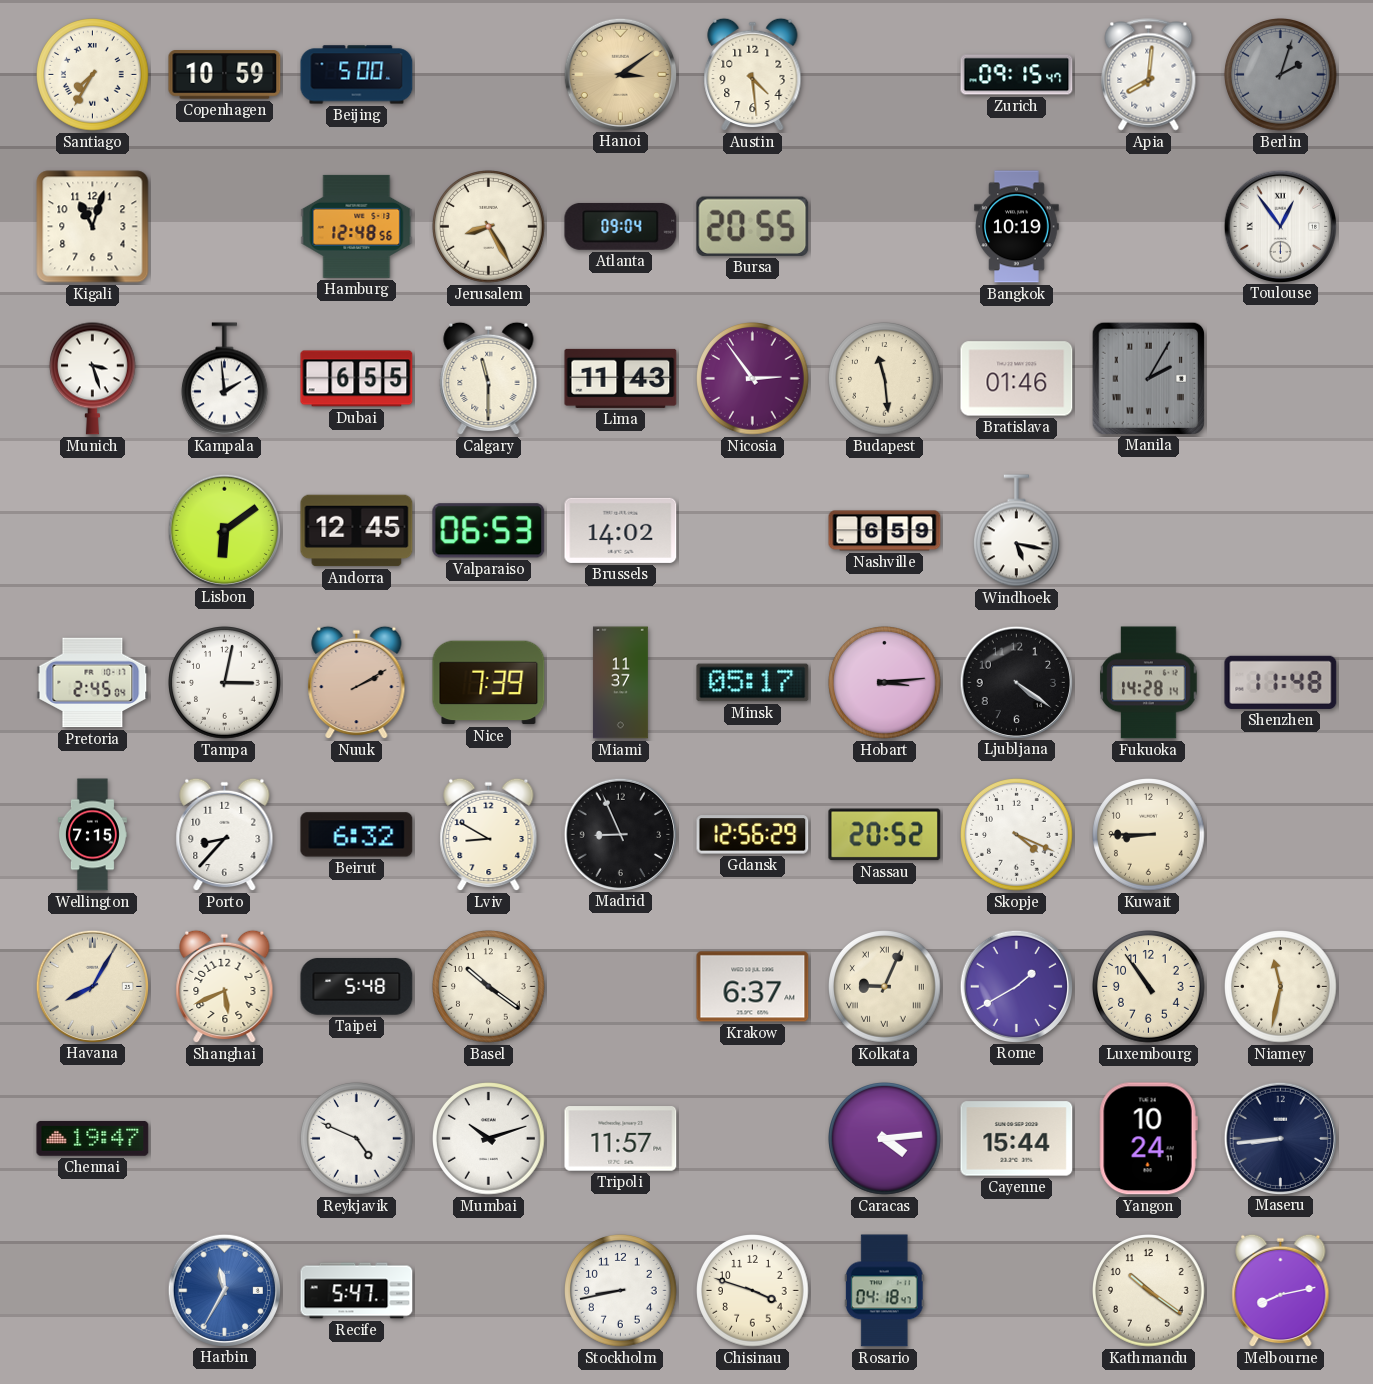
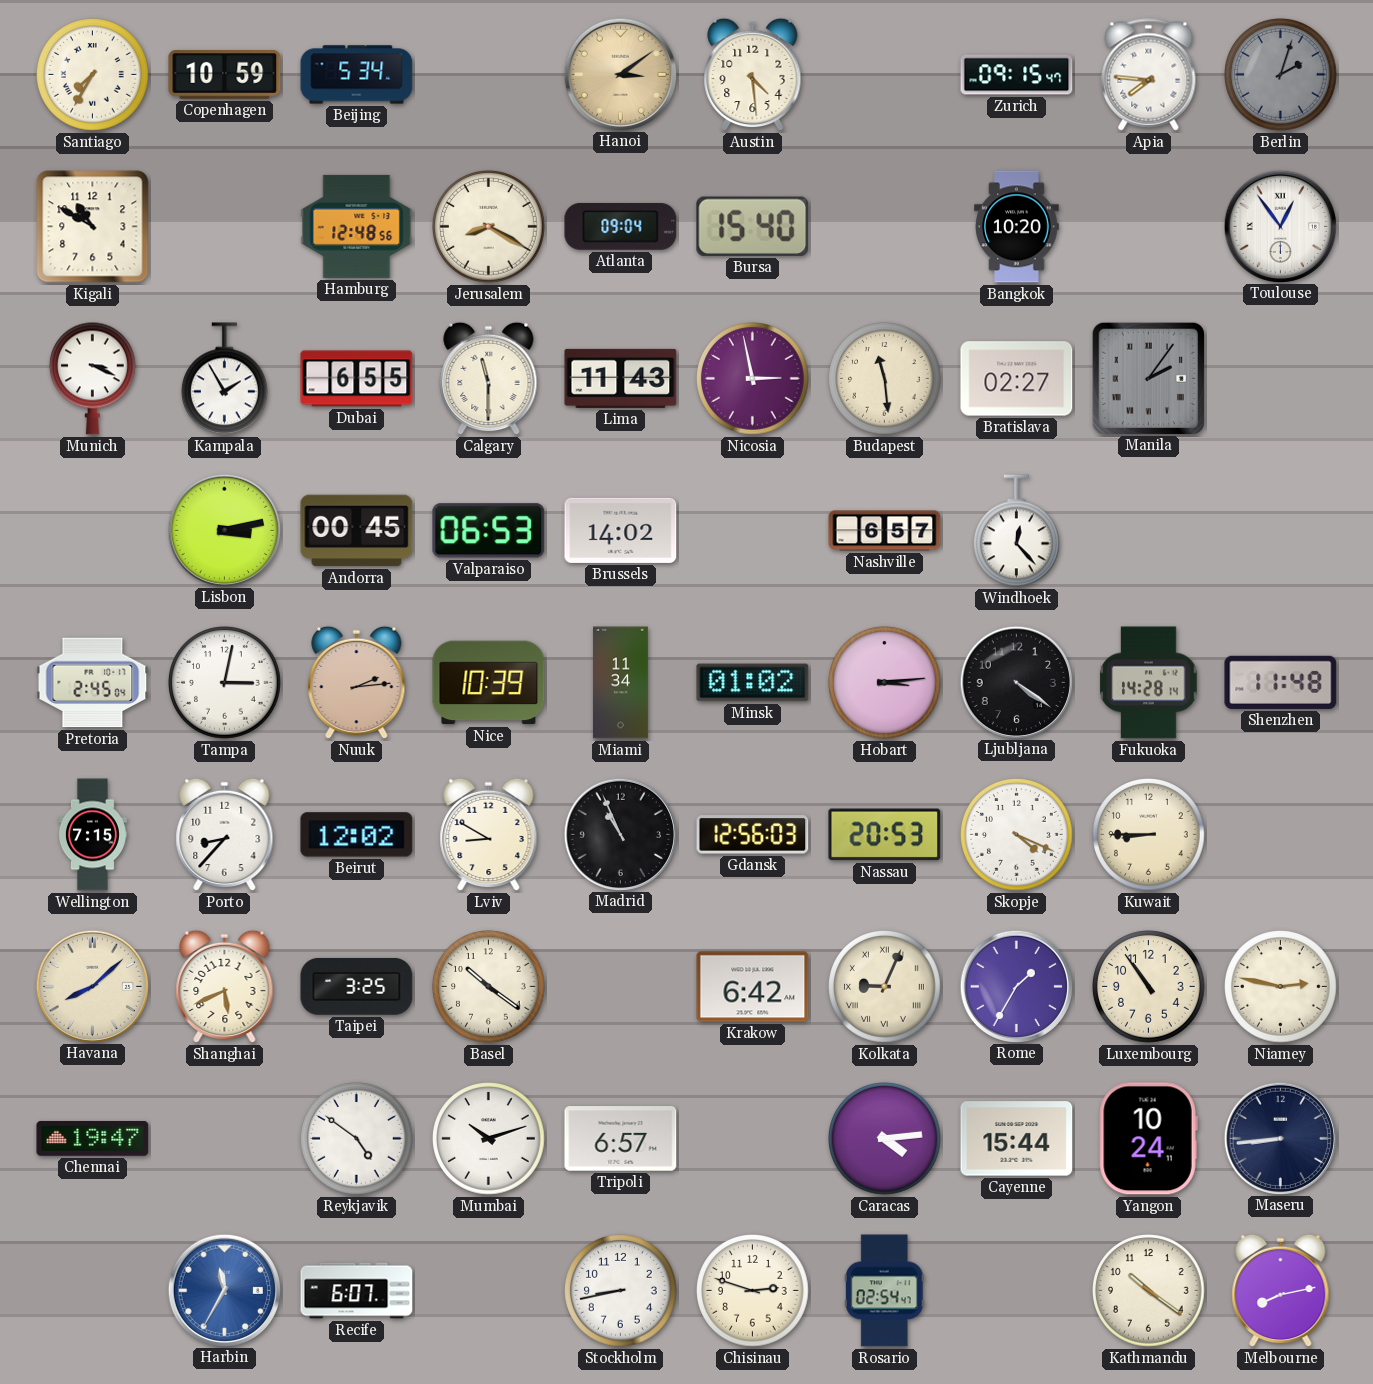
Beijing: 5:00 -> 5:34
Apia: 8:01 -> 7:46
Kigali: 11:03 -> 10:50
Jerusalem: 8:25 -> 8:20
Bursa: 20:55 -> 15:40
Bangkok: 10:19 -> 10:20
Munich: 3:27 -> 3:19
Kampala: 1:59 -> 1:55
Nicosia: 2:54 -> 2:58
Bratislava: 01:46 -> 02:27
Manila: 2:05 -> 2:06
Lisbon: 6:09 -> 3:13
Andorra: 12:45 -> 00:45
Nashville: 6:59 -> 6:57
Windhoek: 5:17 -> 12:23
Nuuk: 2:10 -> 2:14
Nice: 7:39 -> 10:39
Miami: 11:37 -> 11:34
Minsk: 05:17 -> 01:02
Beirut: 6:32 -> 12:02
Madrid: 8:56 -> 10:56
Gdansk: 12:56:29 -> 12:56:03
Nassau: 20:52 -> 20:53
Havana: 8:05 -> 8:08
Taipei: 5:48 -> 3:25
Krakow: 6:37 -> 6:42
Rome: 1:40 -> 1:35
Niamey: 11:32 -> 2:47
Reykjavik: 4:49 -> 4:51
Tripoli: 11:57 -> 6:57
Recife: 5:47 -> 6:07
Chisinau: 3:48 -> 2:48
Rosario: 04:18 -> 02:54
